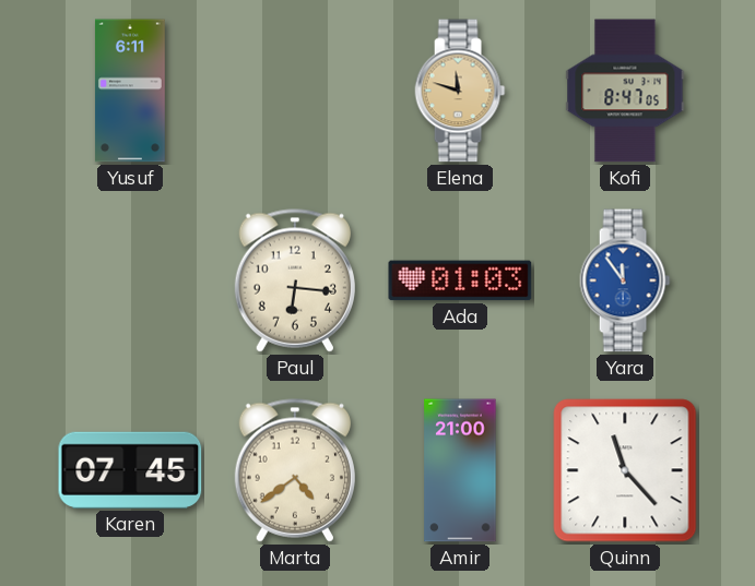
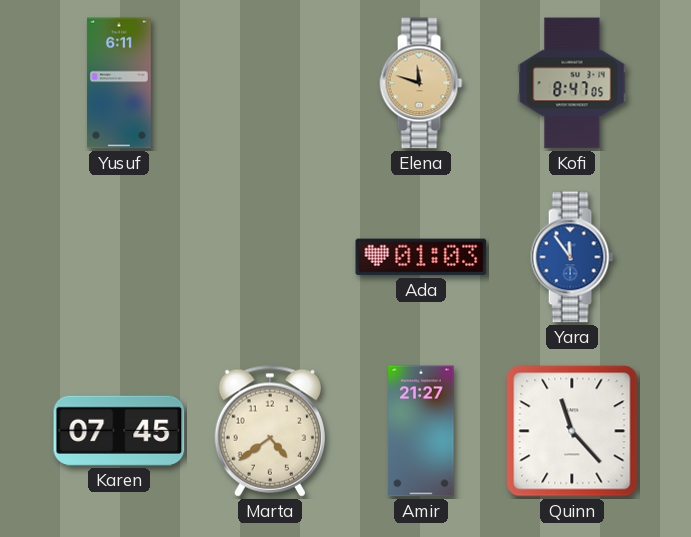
Paul: 6:16 -> none
Amir: 21:00 -> 21:27
